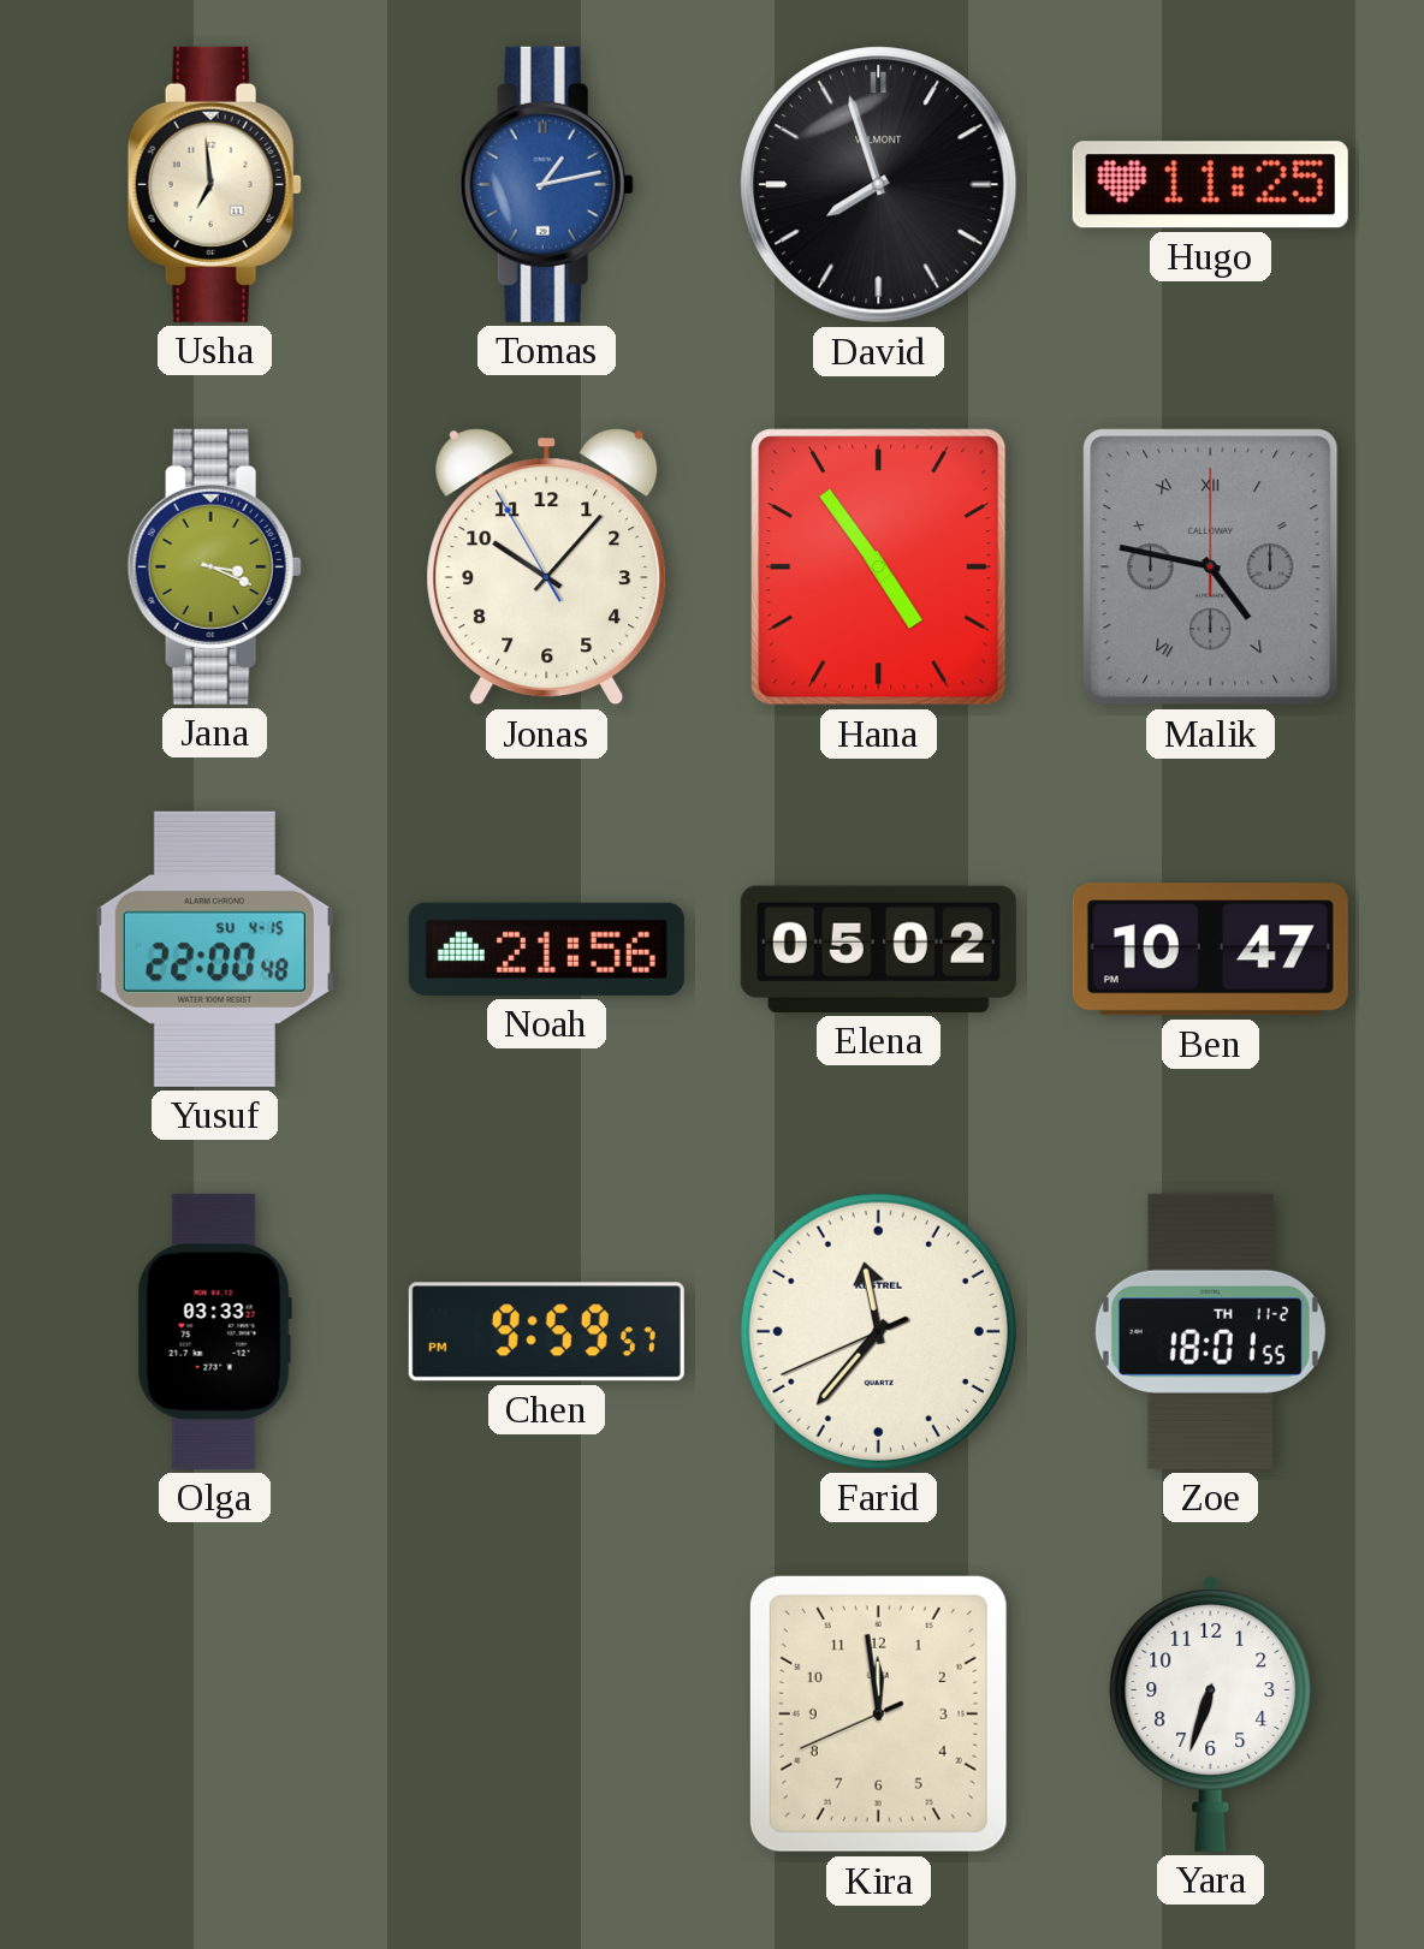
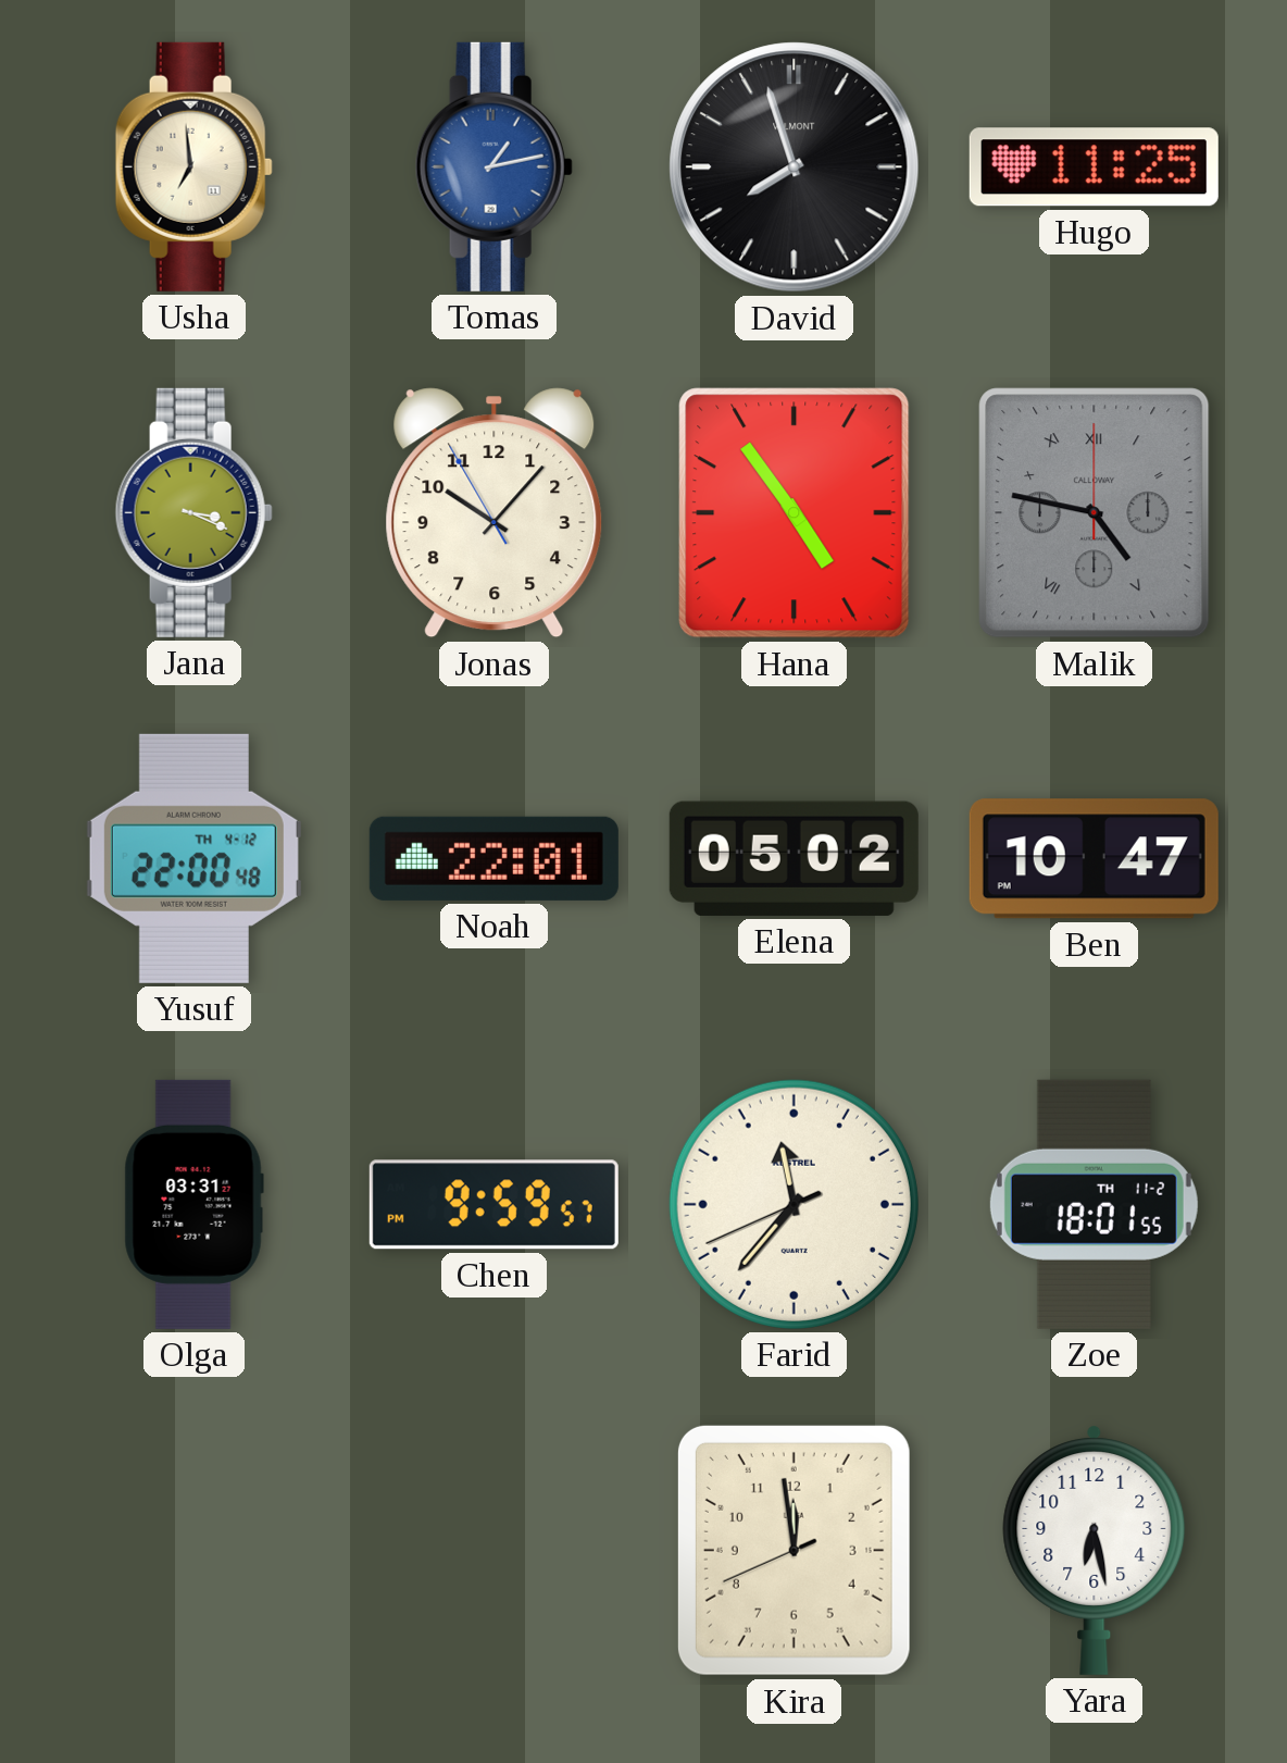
Yusuf date: SU 4-15 -> TH 4-12
Noah: 21:56 -> 22:01
Olga: 03:33 -> 03:31
Yara: 6:33 -> 6:28
